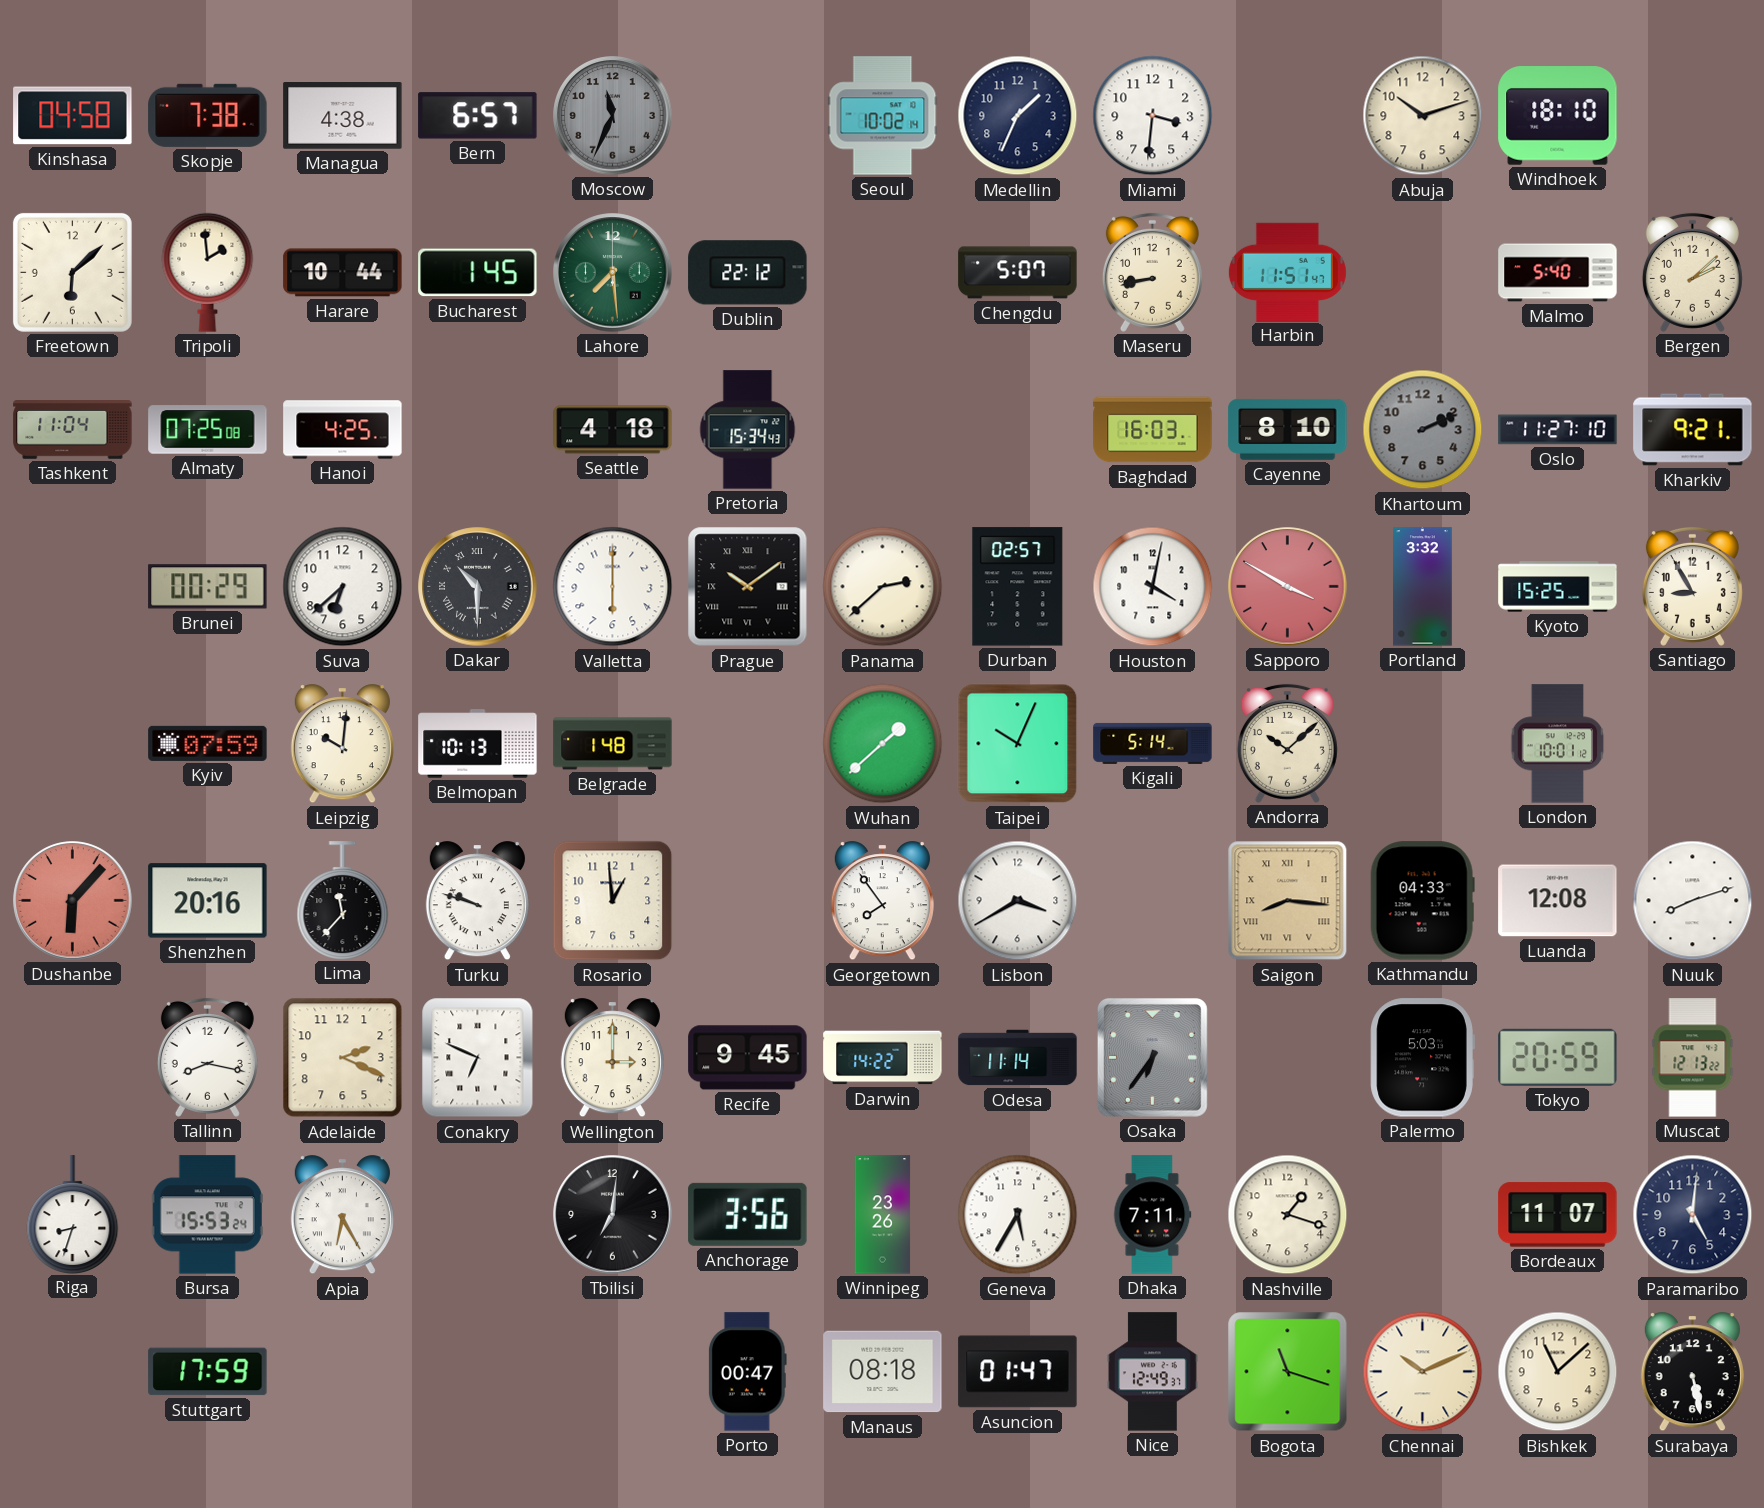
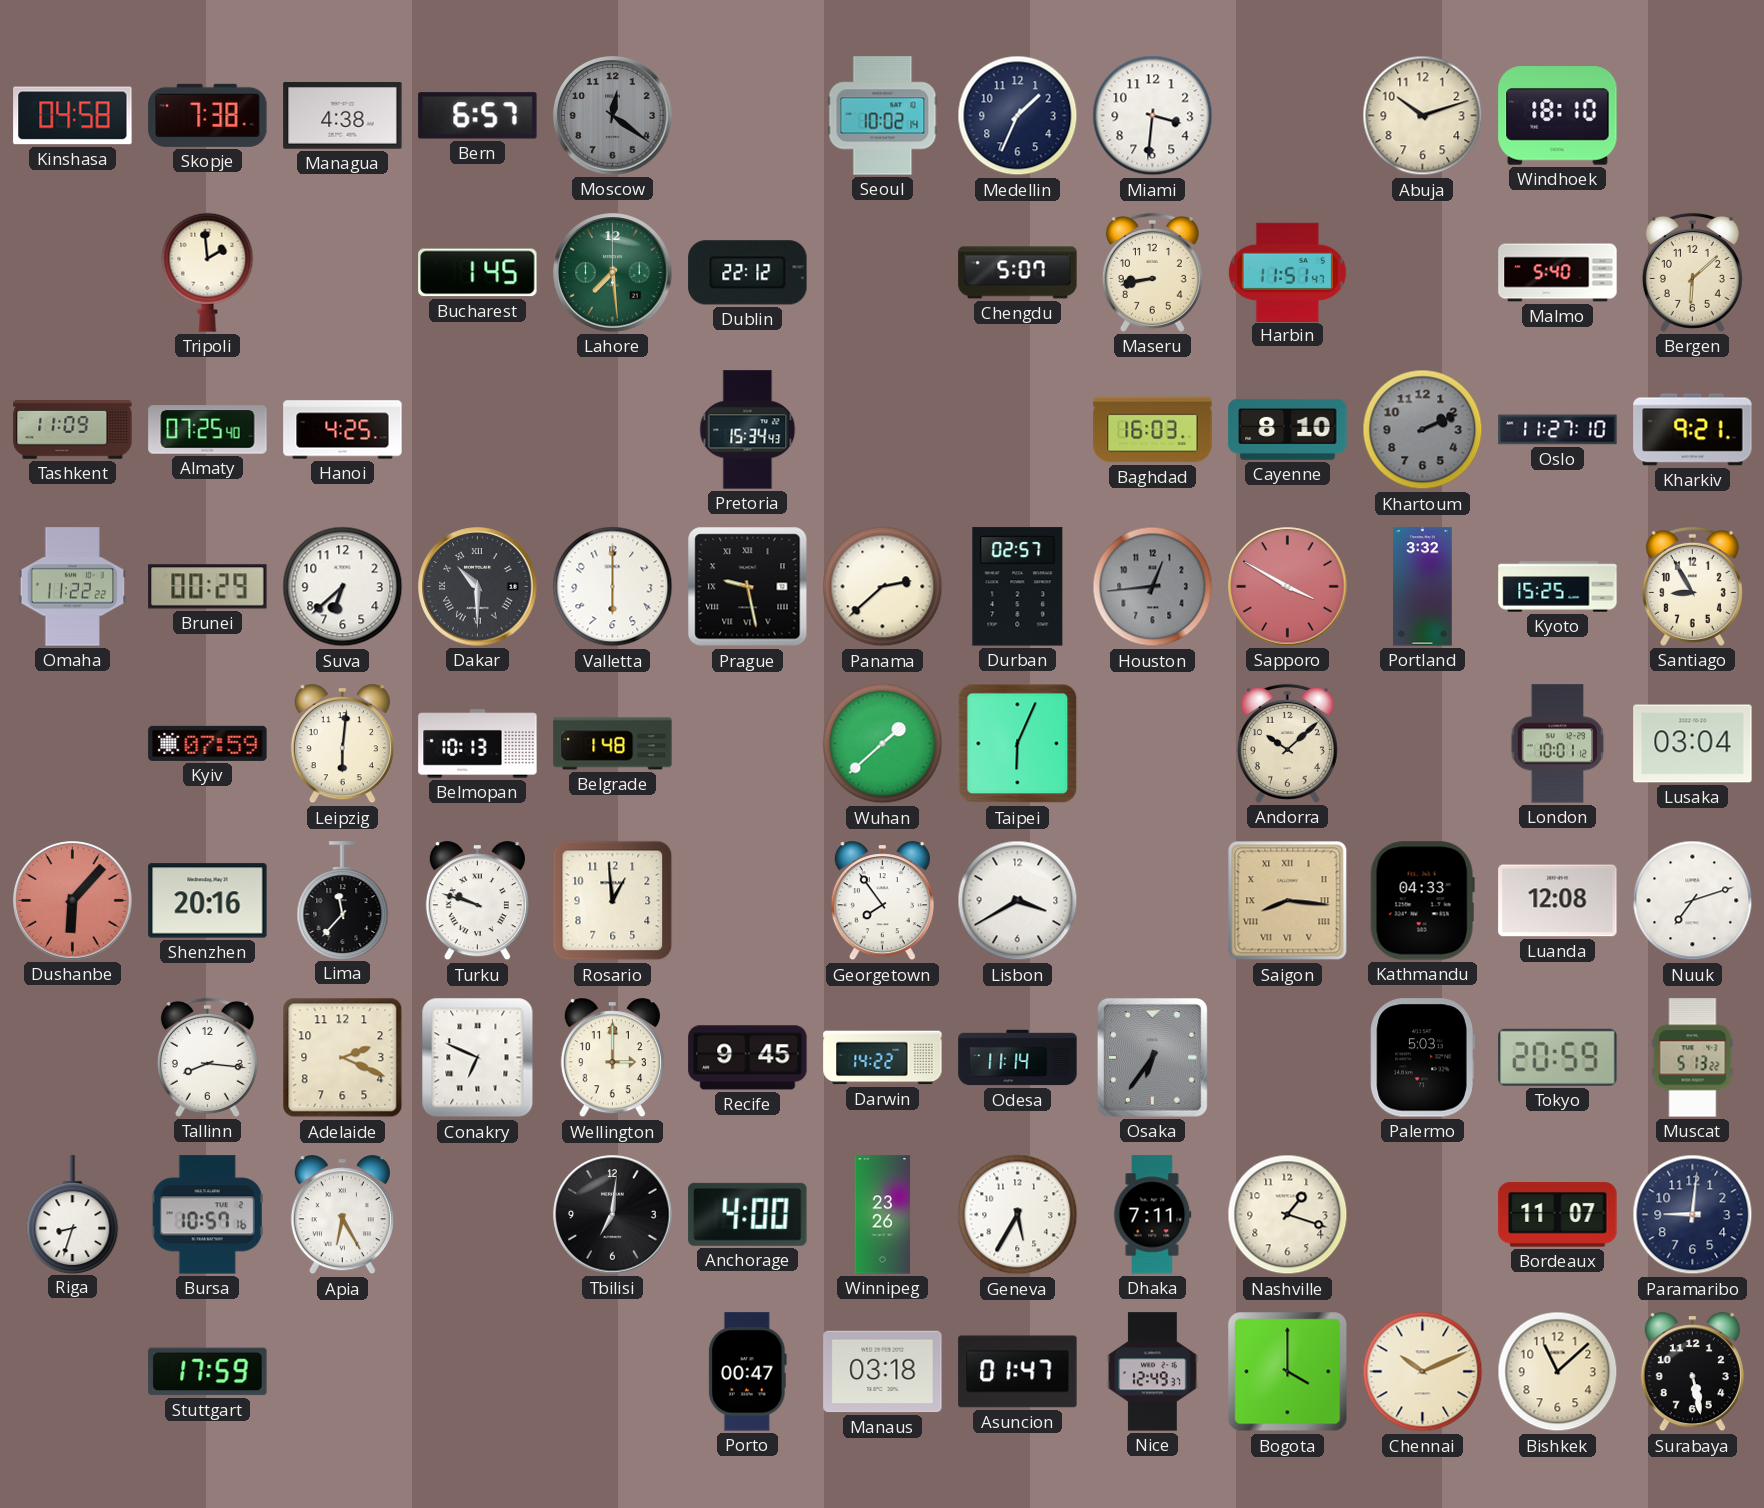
Moscow: 11:34 -> 12:21
Freetown: 6:08 -> none
Harare: 10:44 -> none
Bergen: 2:08 -> 6:08
Tashkent: 11:04 -> 11:09
Almaty: 07:25:08 -> 07:25:40
Seattle: 4:18 -> none
Omaha: none -> 11:22
Prague: 10:09 -> 9:28
Houston: 4:02 -> 12:44
Houston dial: white -> grey
Leipzig: 10:01 -> 6:01
Taipei: 10:04 -> 6:04
Kigali: 5:14 -> none
Lusaka: none -> 03:04
Nuuk: 8:12 -> 7:12
Tallinn: 8:17 -> 8:16
Muscat: 12:13 -> 5:13
Bursa: 15:53 -> 10:57
Anchorage: 3:56 -> 4:00
Paramaribo: 5:01 -> 9:01
Manaus: 08:18 -> 03:18
Bogota: 11:18 -> 4:00
